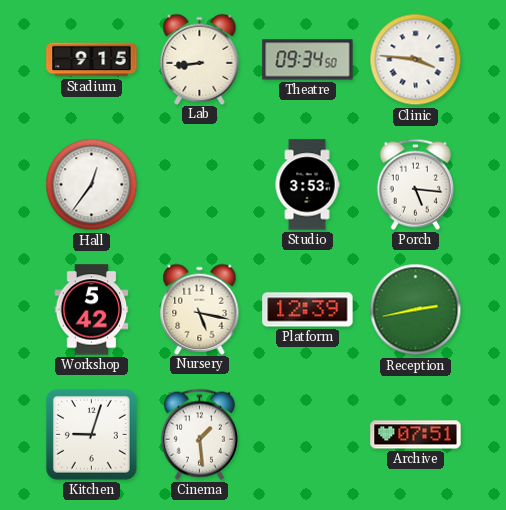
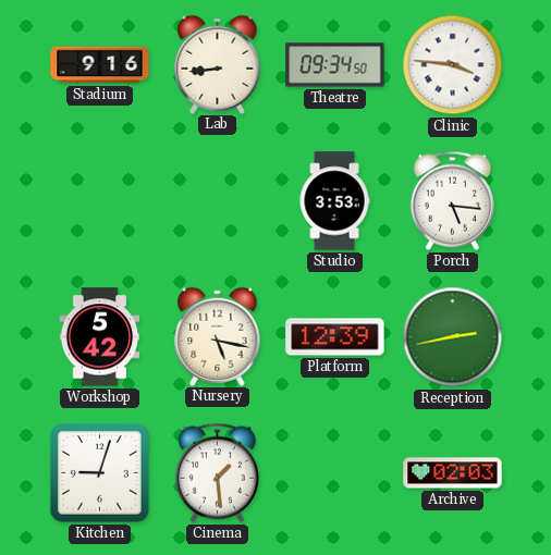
Stadium: 9:15 -> 9:16
Hall: 12:36 -> none
Archive: 07:51 -> 02:03
